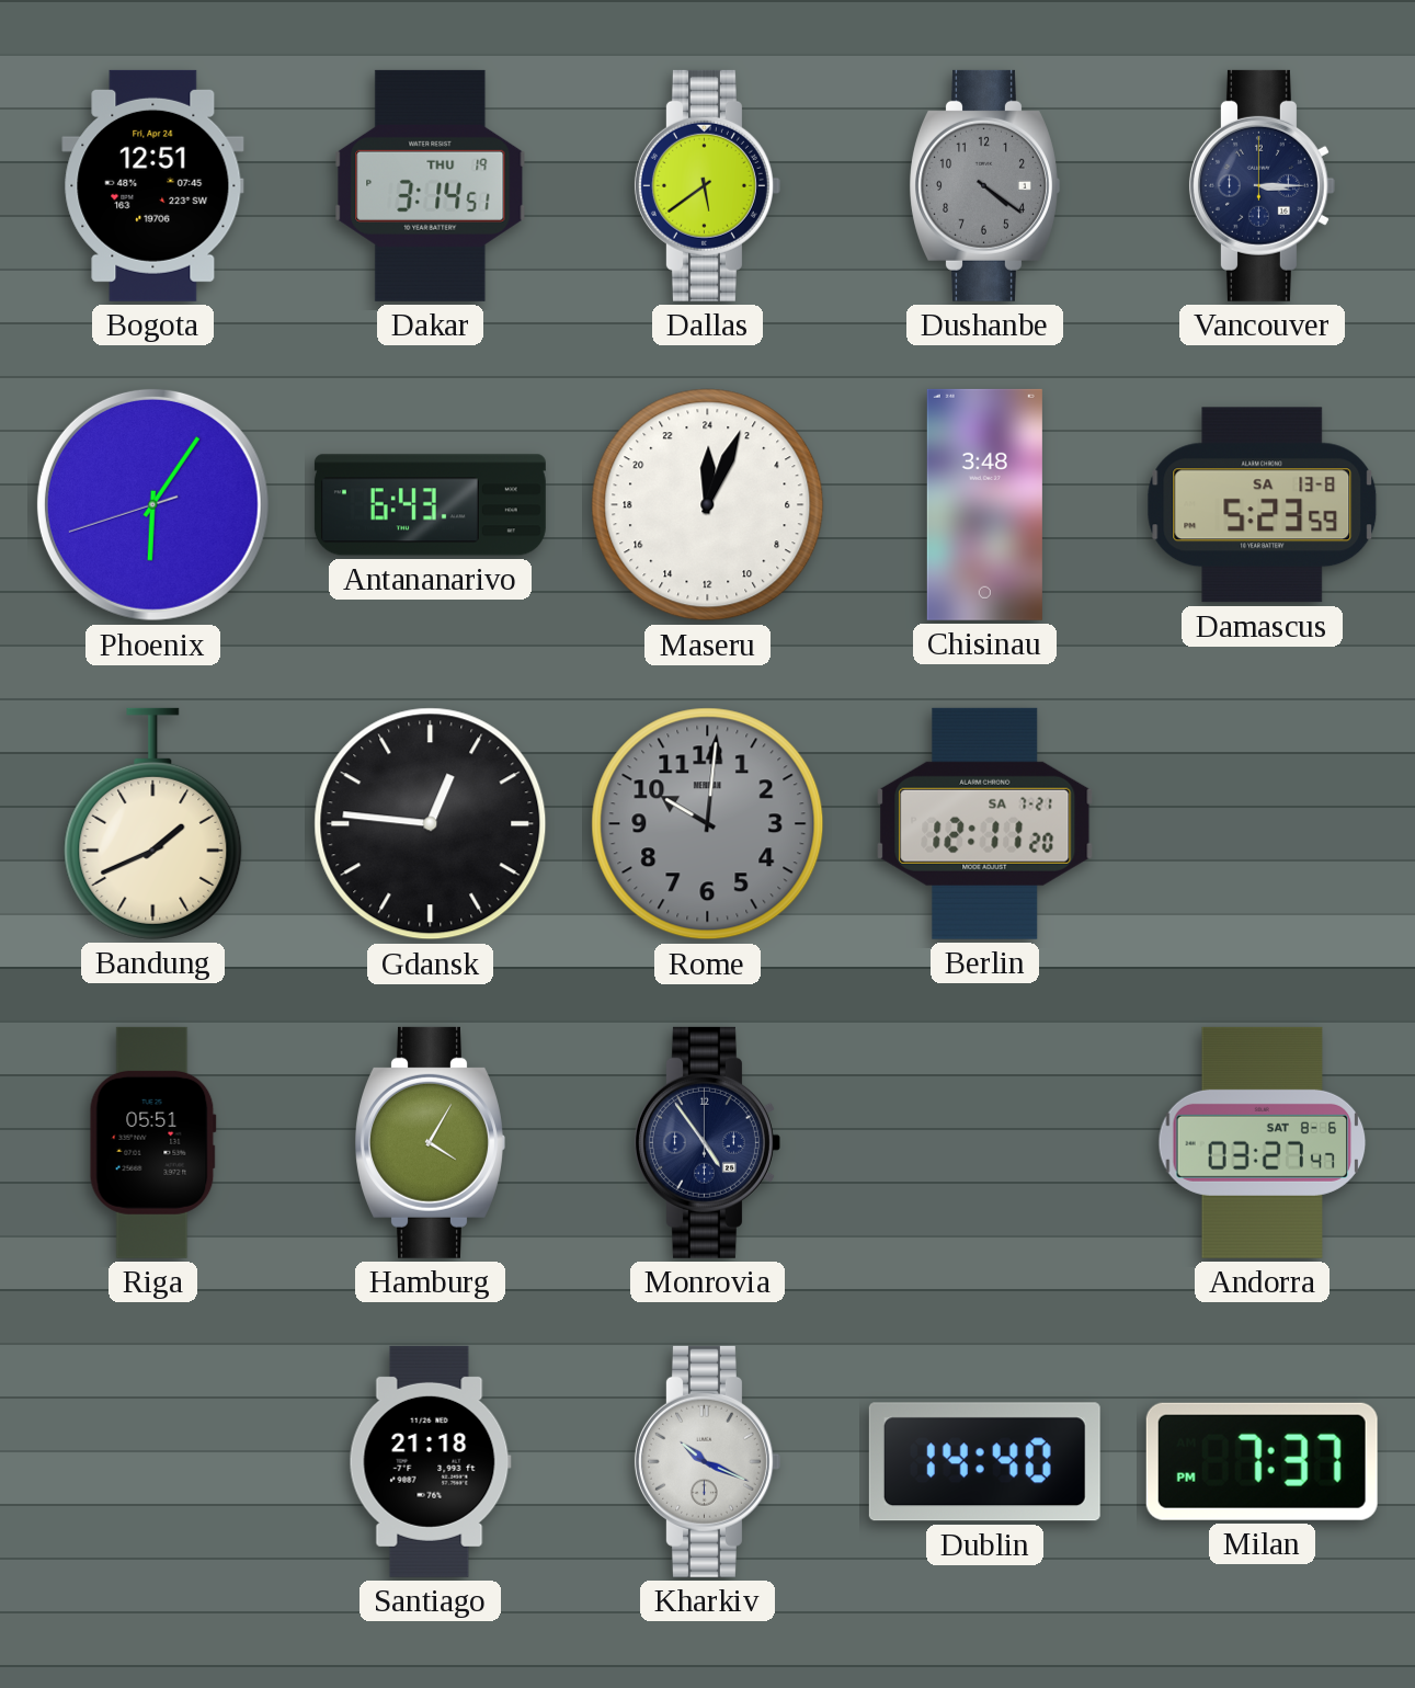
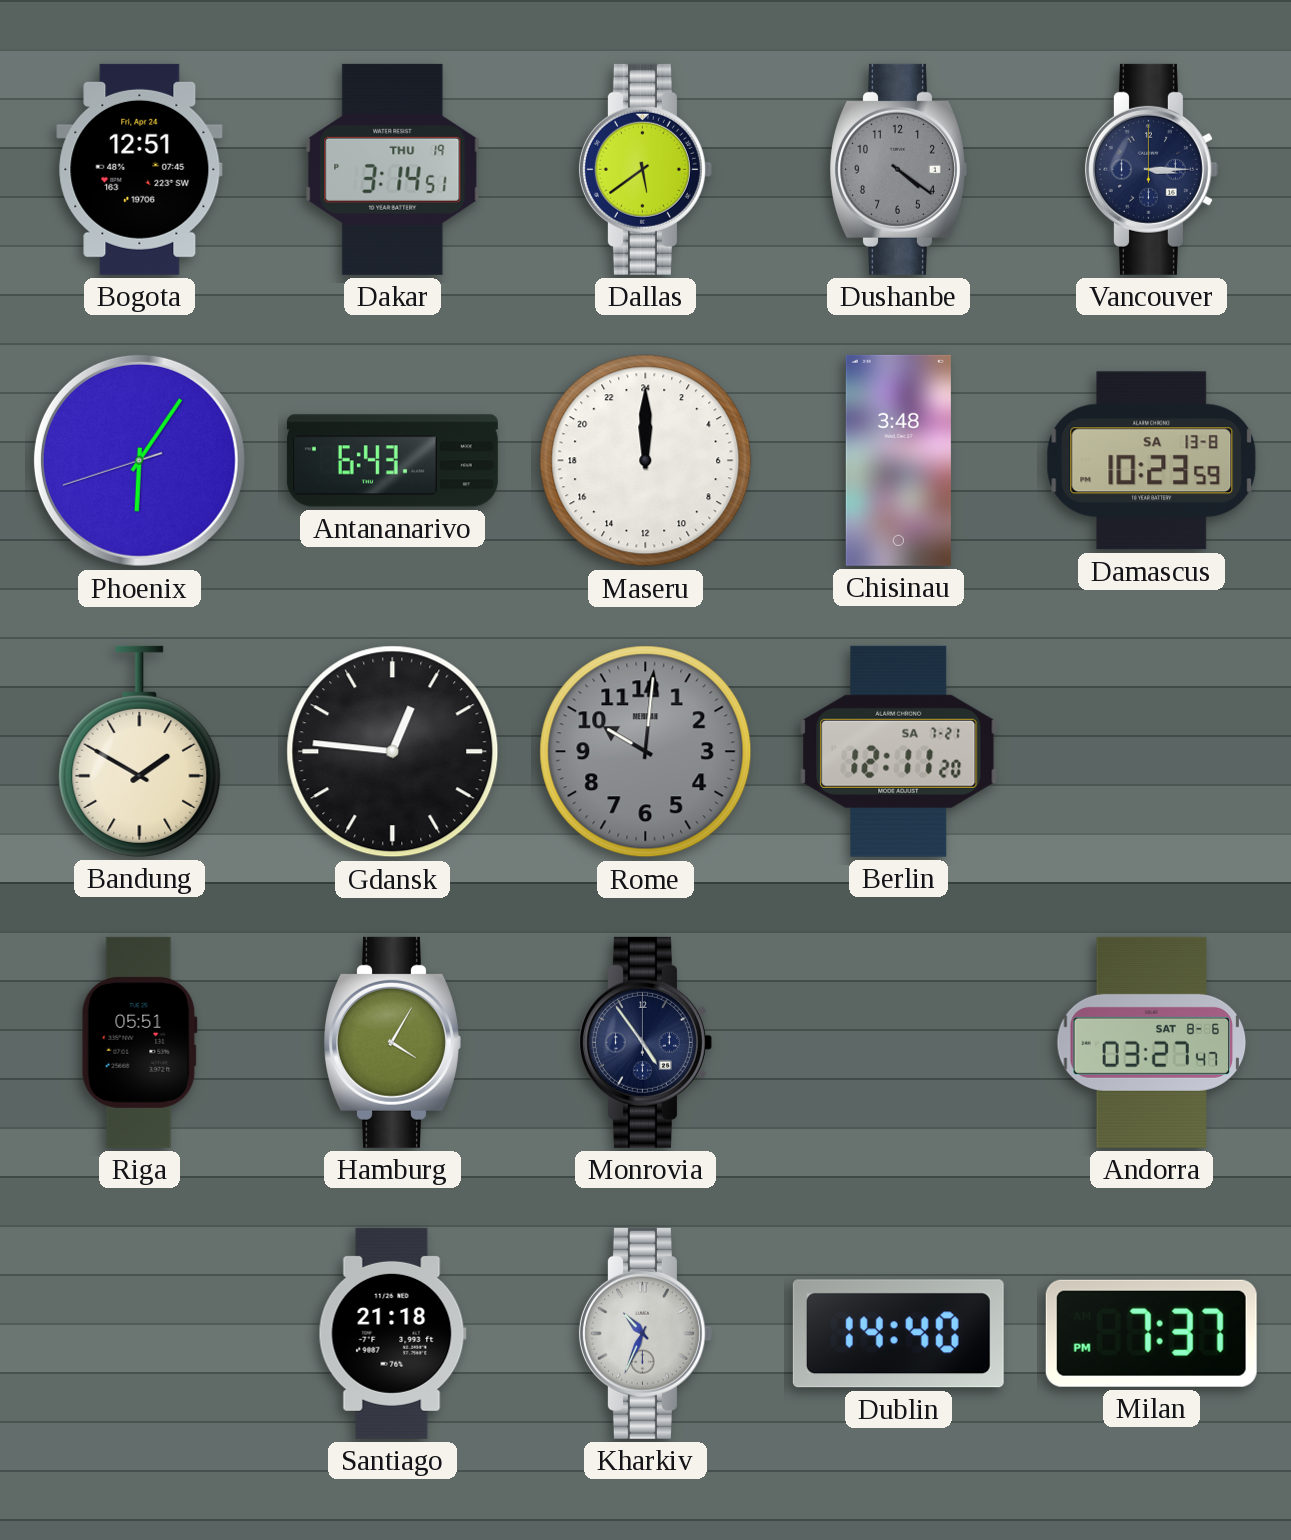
Maseru: 0:04 -> 0:00
Damascus: 5:23 -> 10:23
Bandung: 1:41 -> 1:50
Kharkiv: 10:19 -> 10:34
